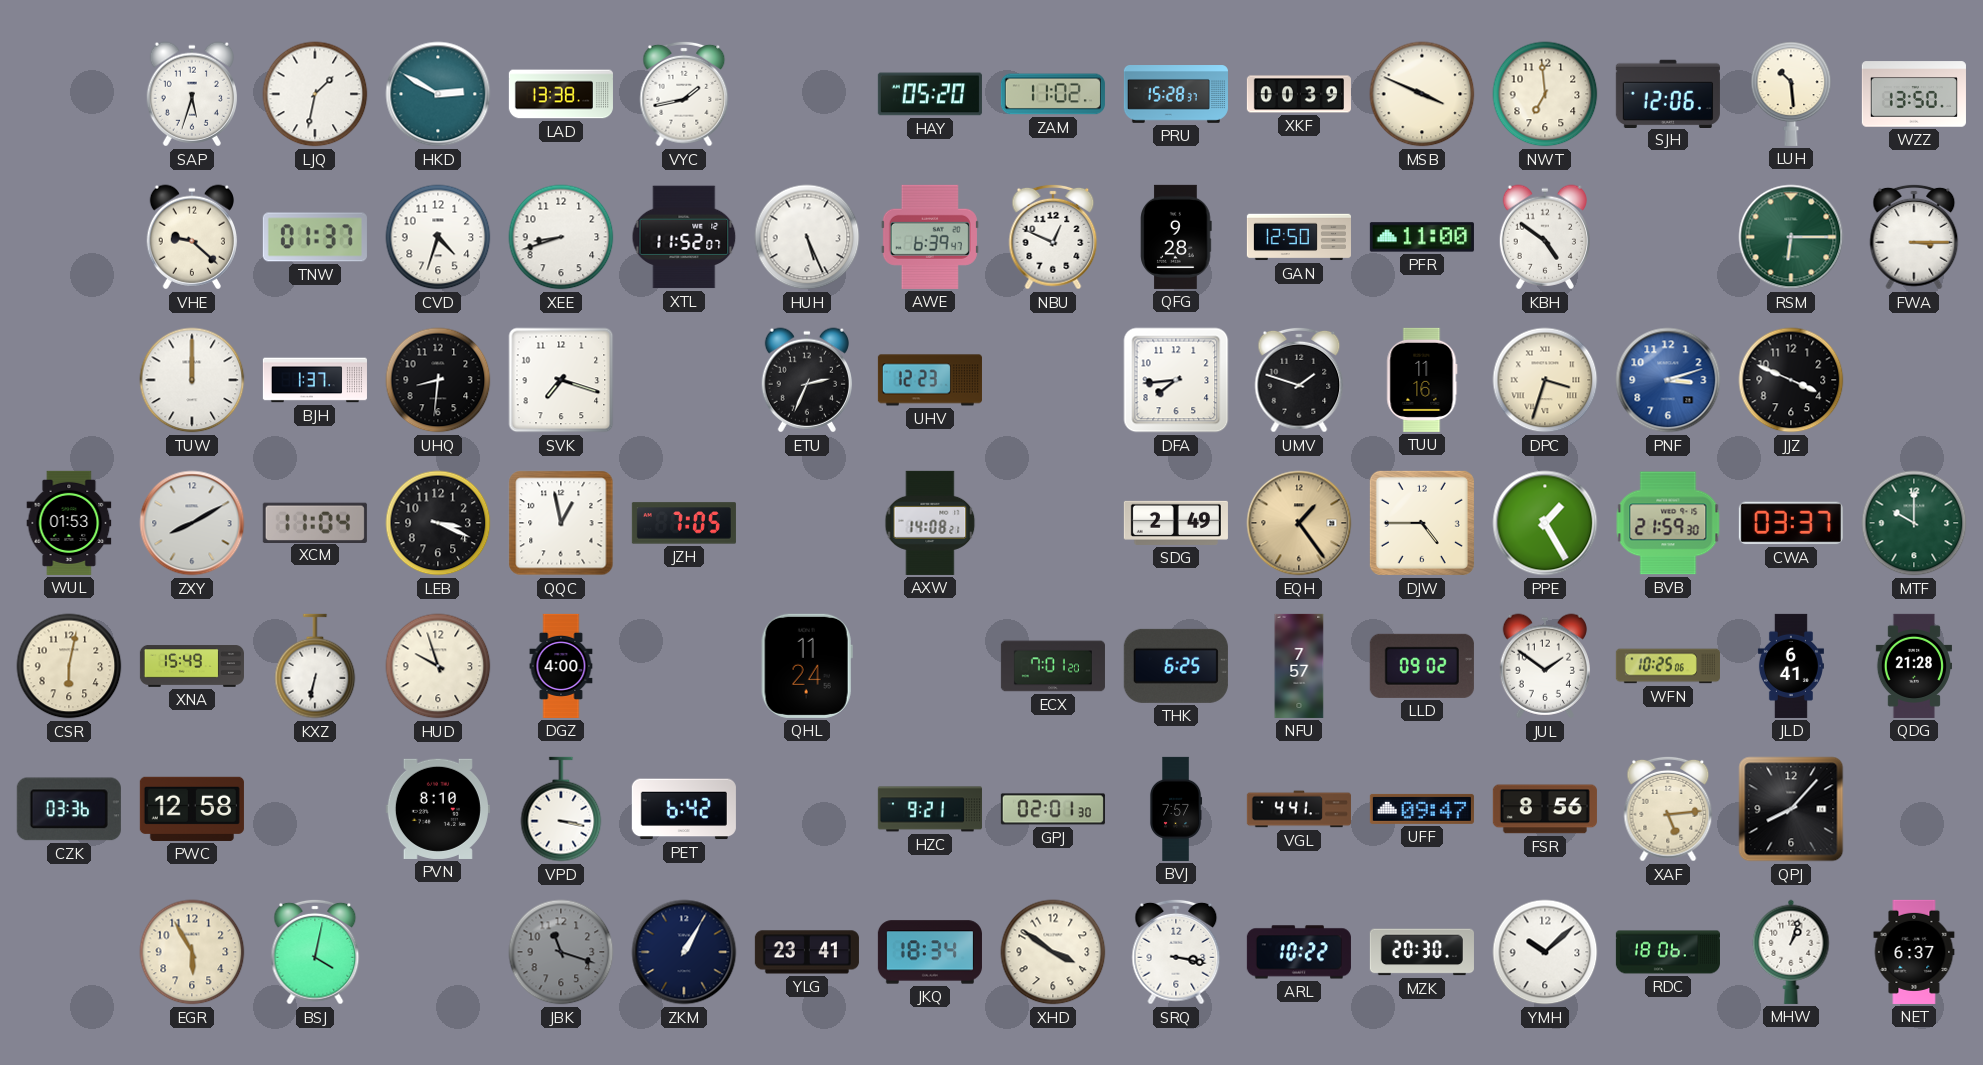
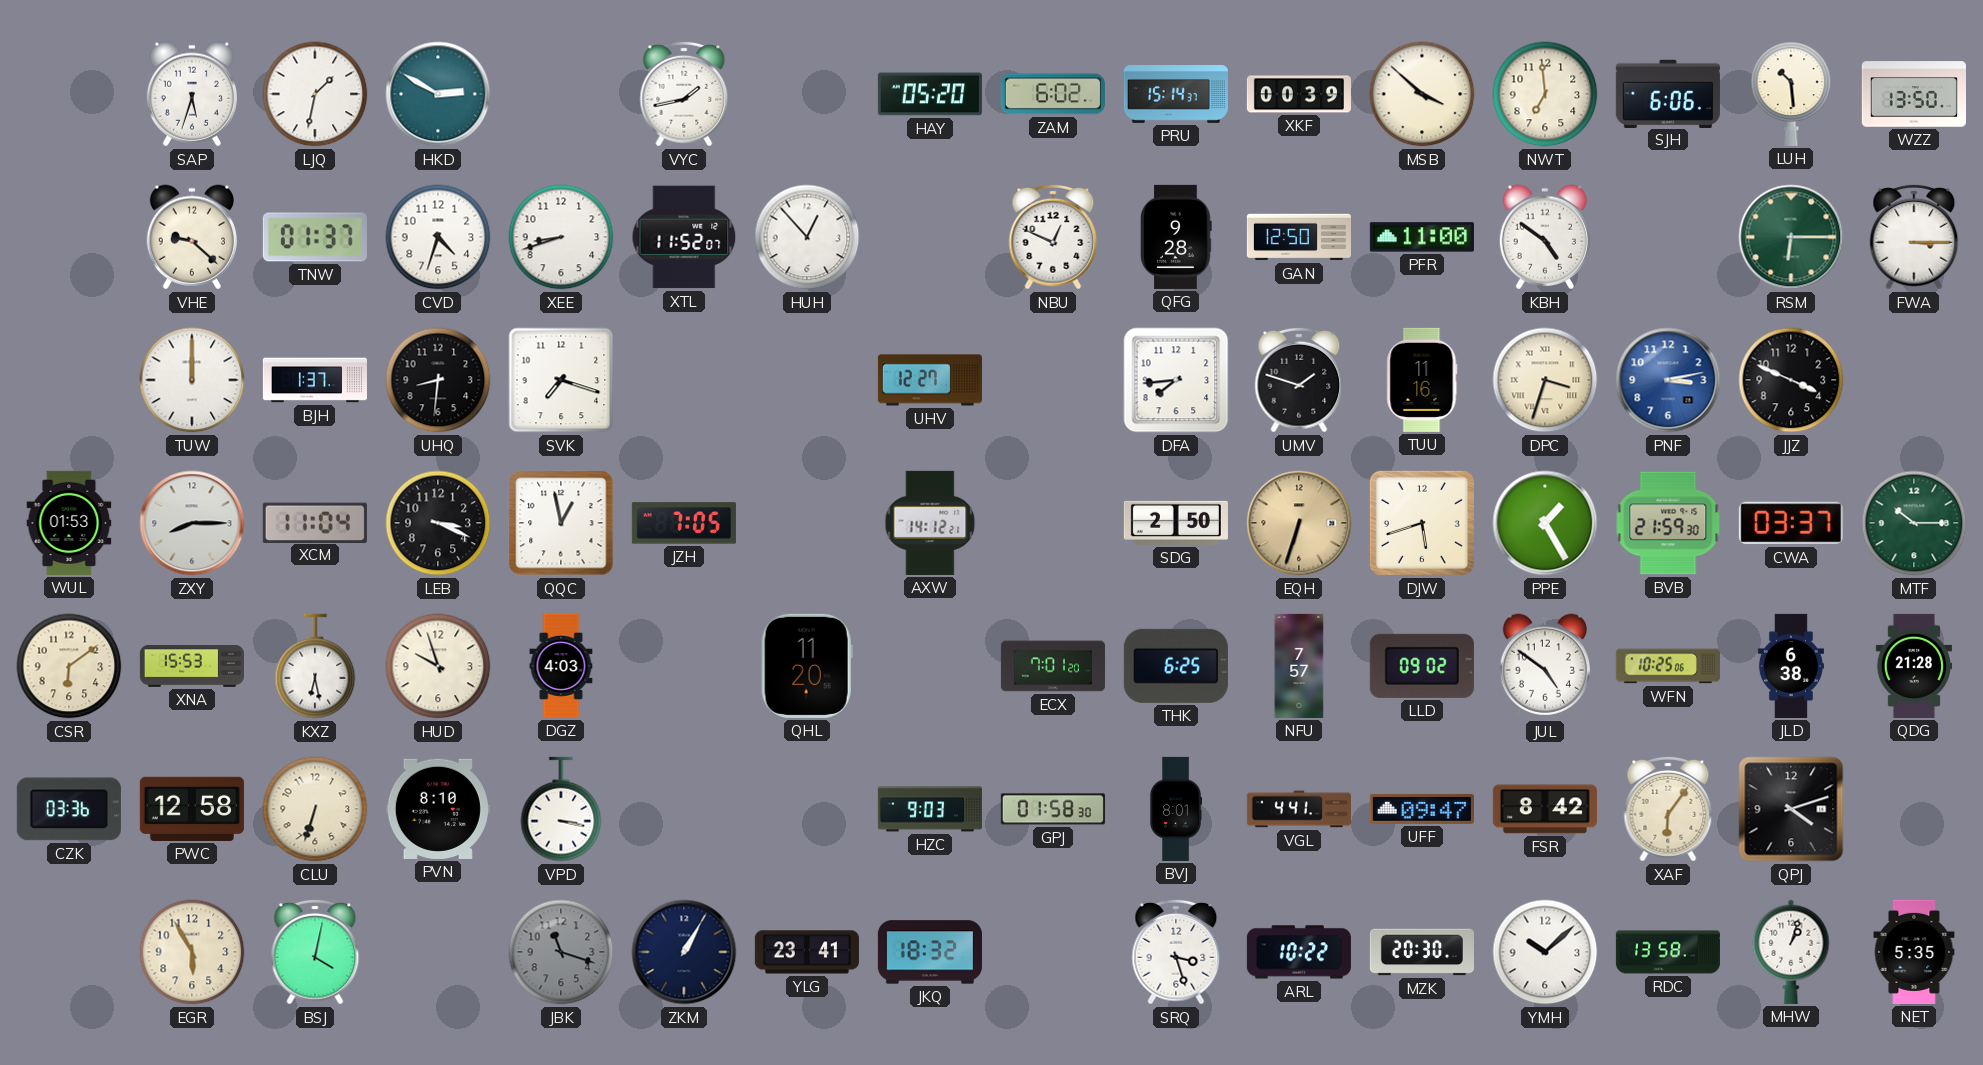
LAD: 13:38 -> none
ZAM: 11:02 -> 6:02
PRU: 15:28 -> 15:14
MSB: 3:49 -> 3:52
SJH: 12:06 -> 6:06
HUH: 5:26 -> 12:53
AWE: 6:39 -> none
ETU: 2:34 -> none
UHV: 12:23 -> 12:27
PNF: 3:12 -> 3:13
ZXY: 8:10 -> 8:15
AXW: 14:08 -> 14:12
SDG: 2:49 -> 2:50
EQH: 1:24 -> 6:33
DJW: 4:45 -> 5:42
MTF: 10:00 -> 10:15
CSR: 6:02 -> 6:09
XNA: 15:49 -> 15:53
KXZ: 6:32 -> 6:28
DGZ: 4:00 -> 4:03
QHL: 11:24 -> 11:20
JUL: 1:51 -> 4:51
JLD: 6:41 -> 6:38
CLU: none -> 6:33
PET: 6:42 -> none
HZC: 9:21 -> 9:03
GPJ: 02:01 -> 01:58
BVJ: 7:57 -> 8:01
FSR: 8:56 -> 8:42
XAF: 5:14 -> 6:06
QPJ: 8:07 -> 4:12
JKQ: 18:34 -> 18:32
XHD: 3:51 -> none
SRQ: 3:17 -> 3:27
RDC: 18:06 -> 13:58
NET: 6:37 -> 5:35
